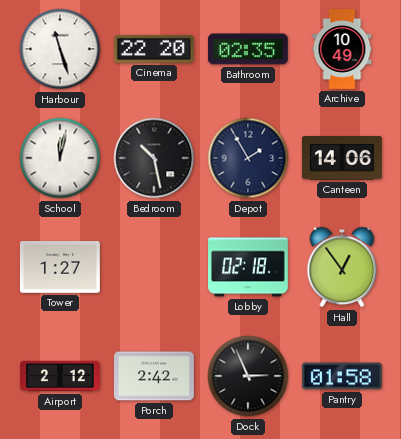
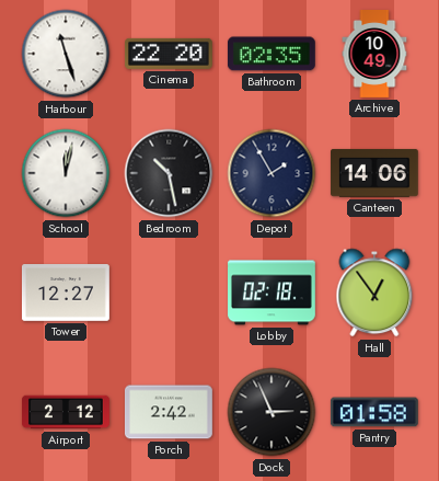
Tower: 1:27 -> 12:27
